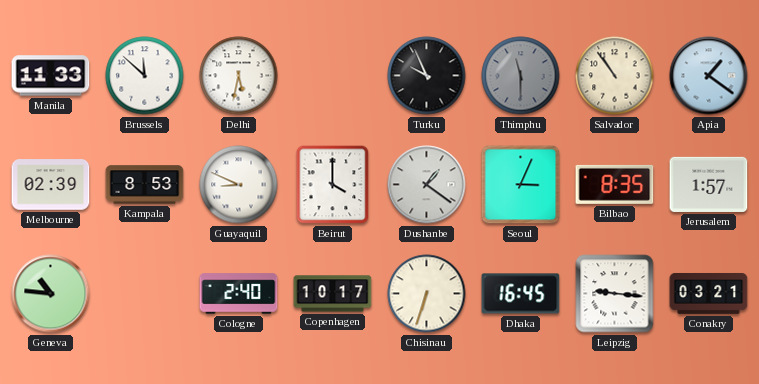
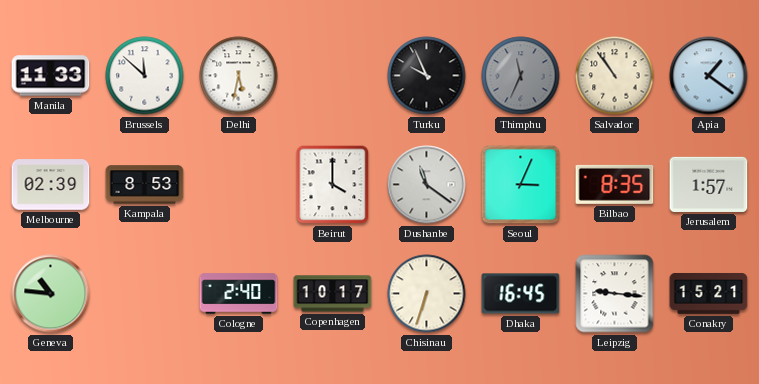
Thimphu: 11:30 -> 11:34
Guayaquil: 8:49 -> none
Dushanbe: 1:21 -> 11:21
Conakry: 03:21 -> 15:21
